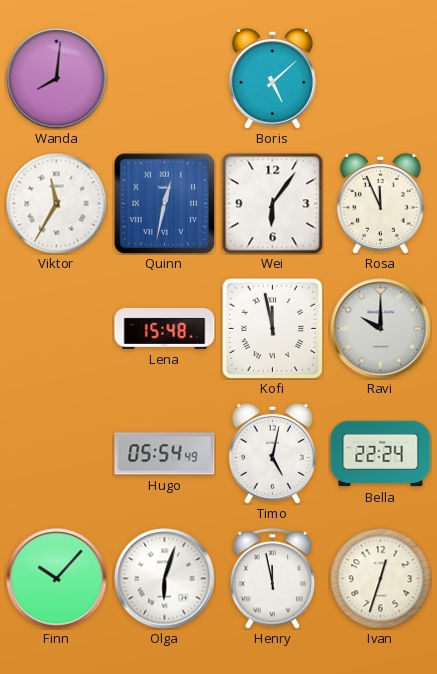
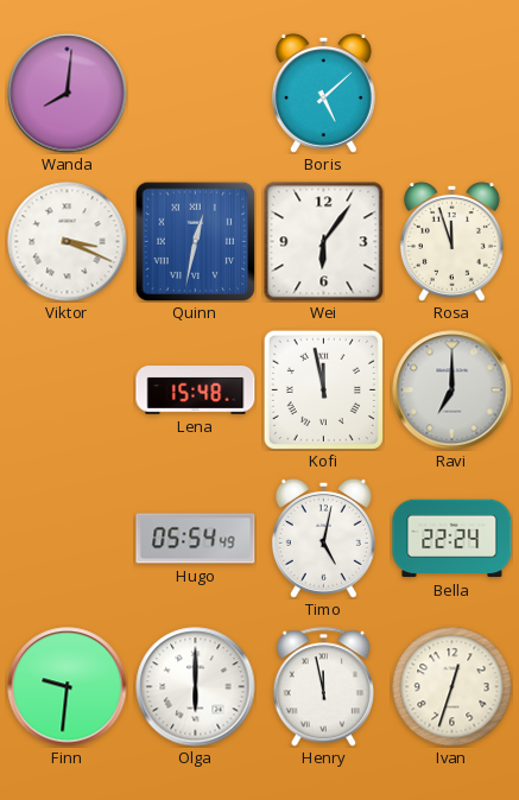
Viktor: 11:35 -> 3:19
Rosa: 11:56 -> 11:57
Ravi: 10:00 -> 7:00
Finn: 10:07 -> 9:31
Olga: 6:03 -> 6:00
